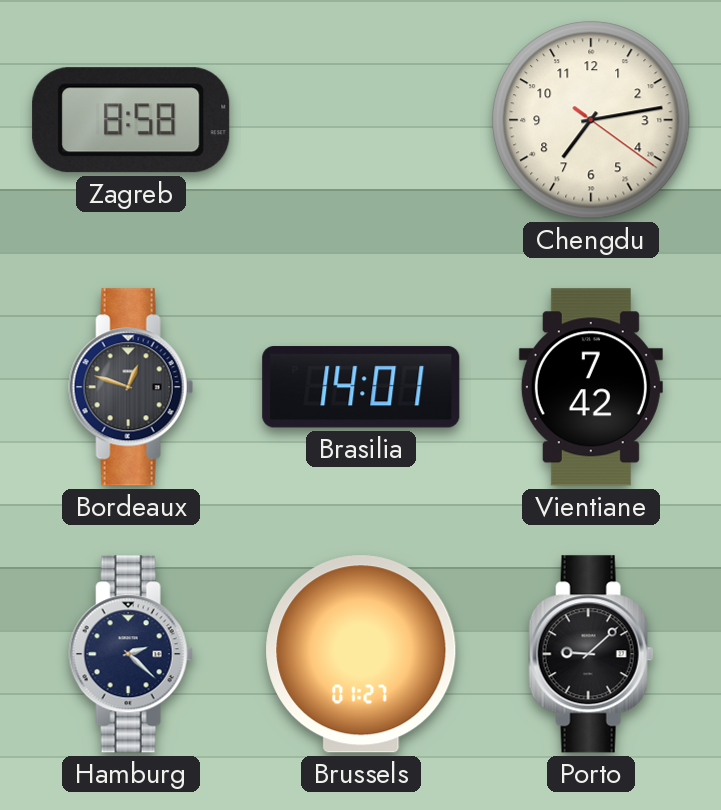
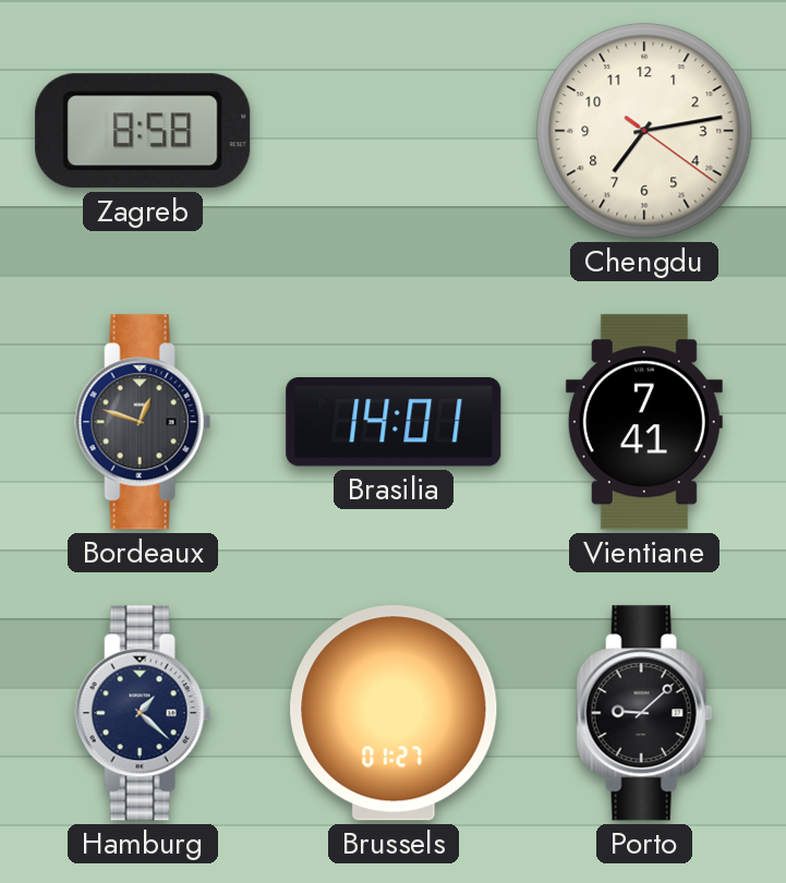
Vientiane: 7:42 -> 7:41
Hamburg: 2:22 -> 1:22
